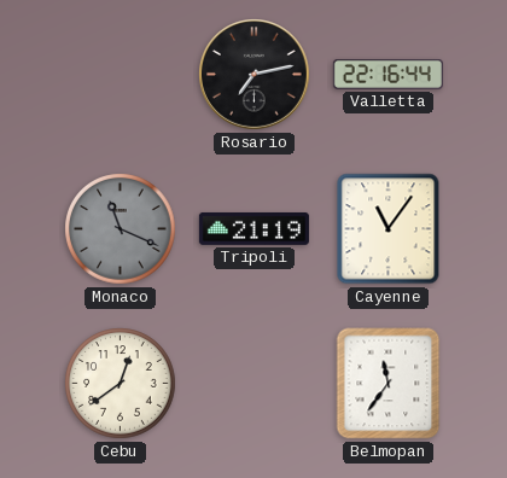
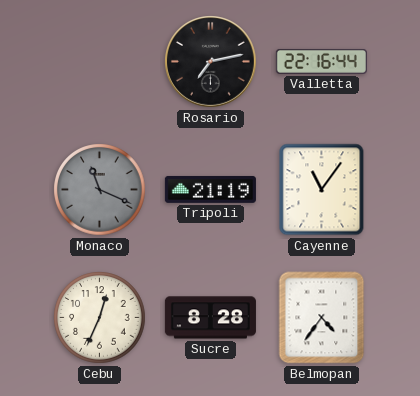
Cebu: 12:39 -> 12:34
Sucre: none -> 8:28
Belmopan: 11:36 -> 4:36
